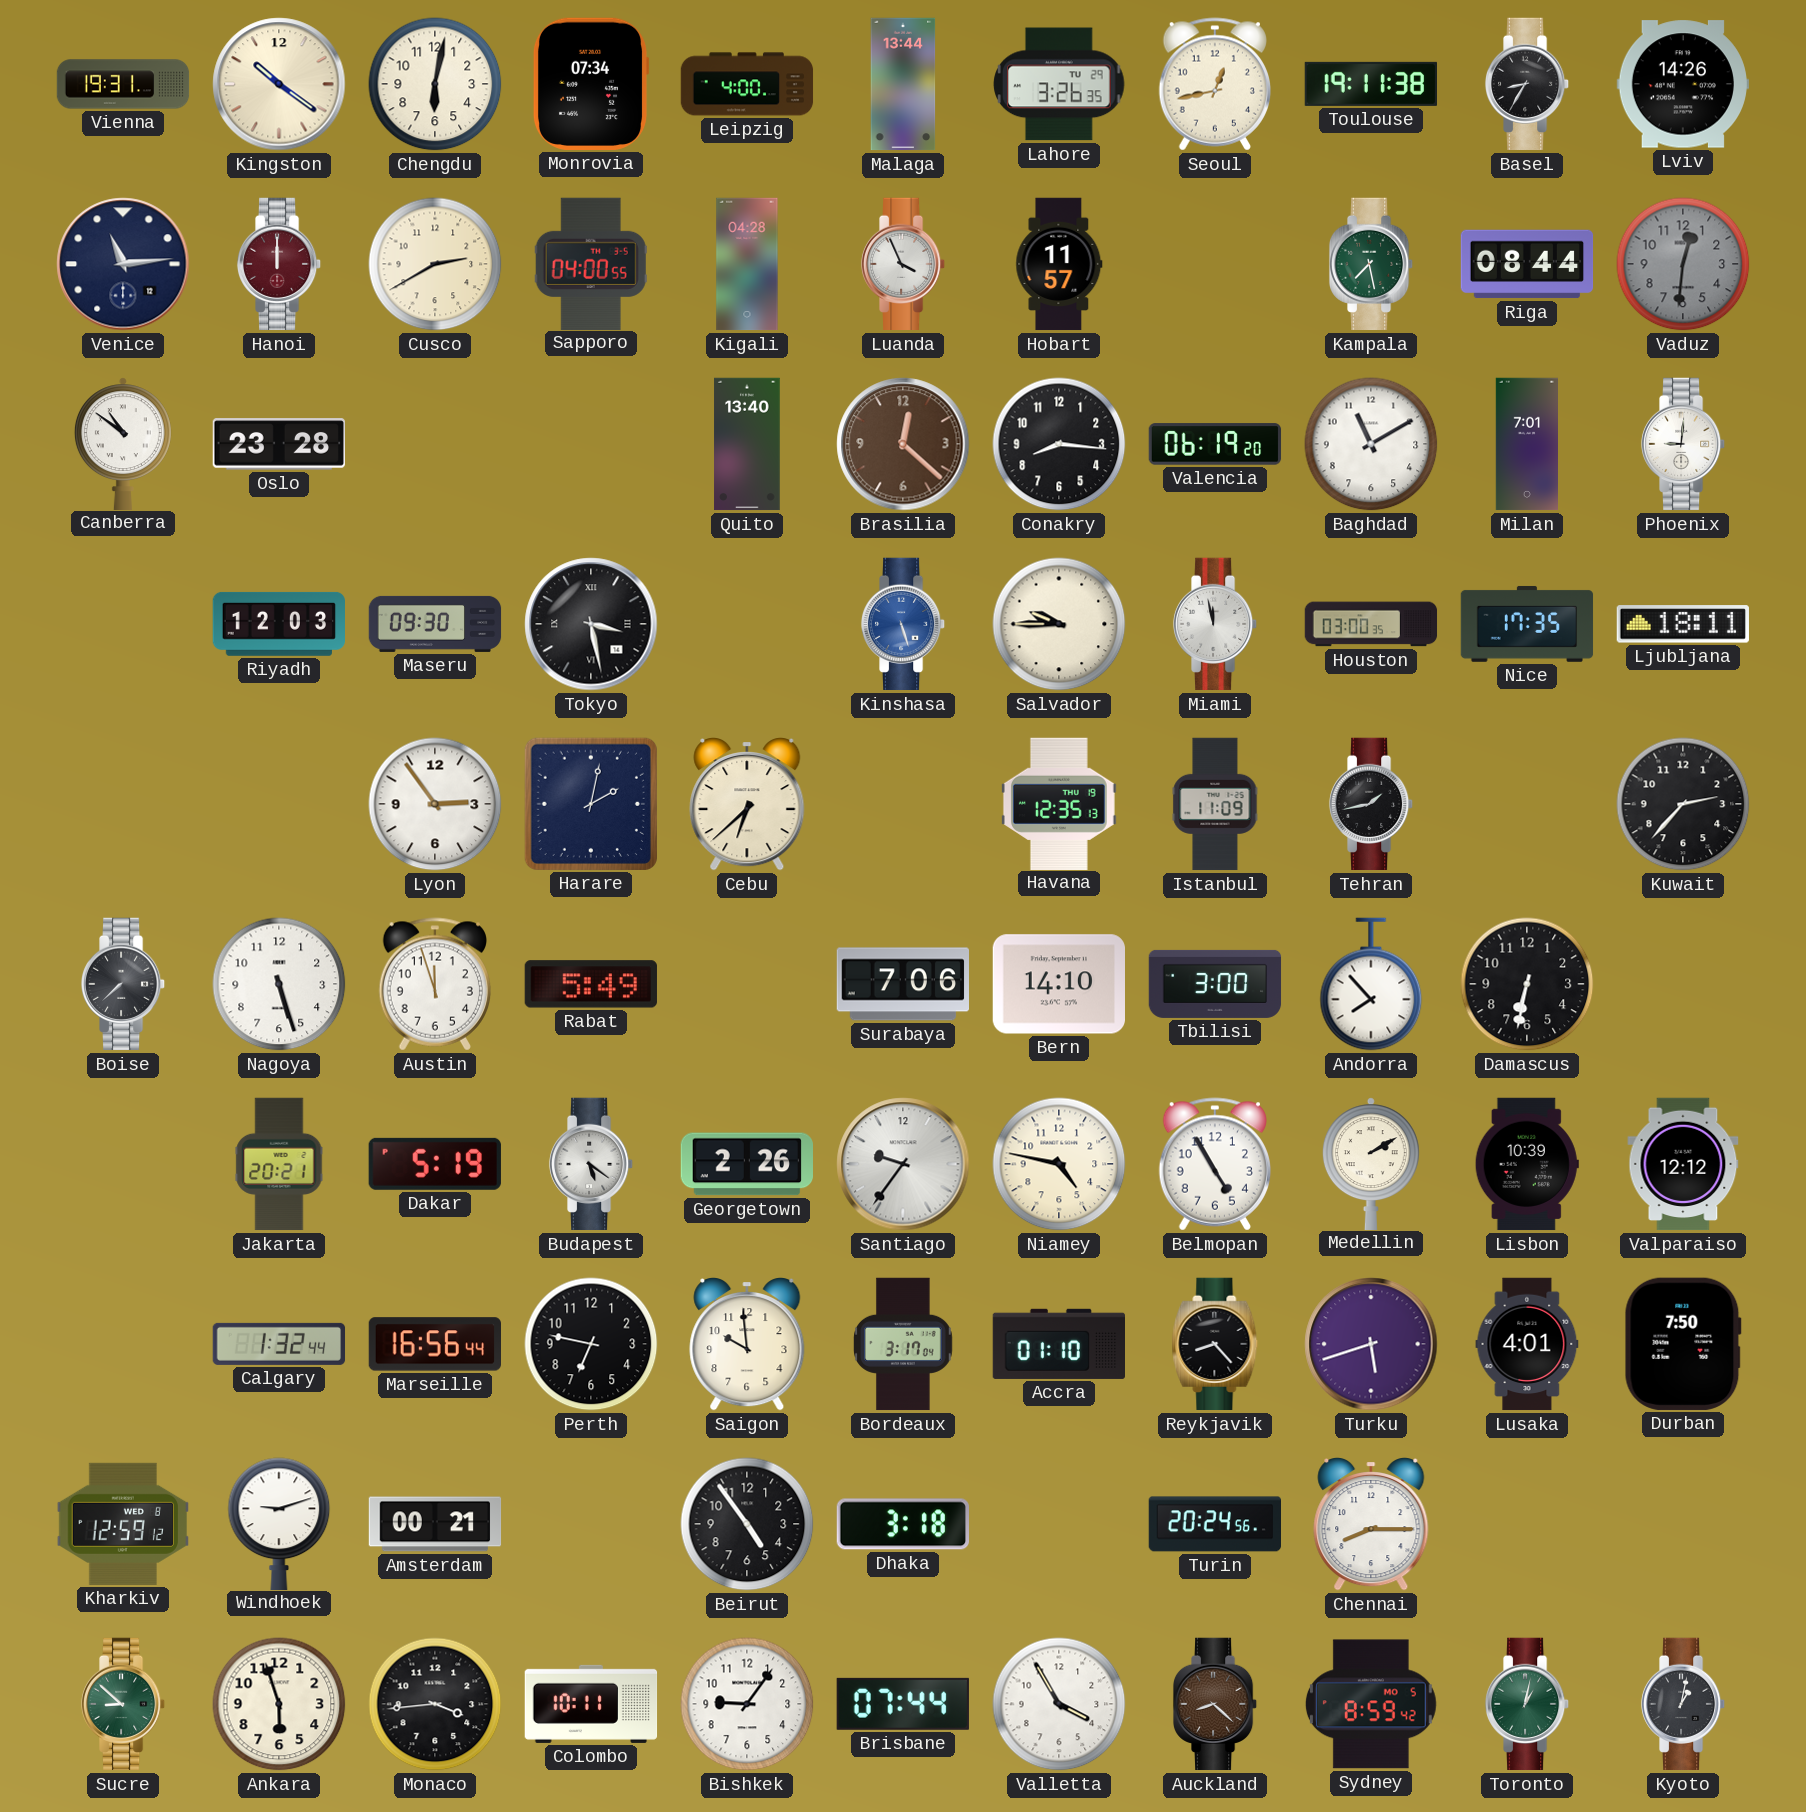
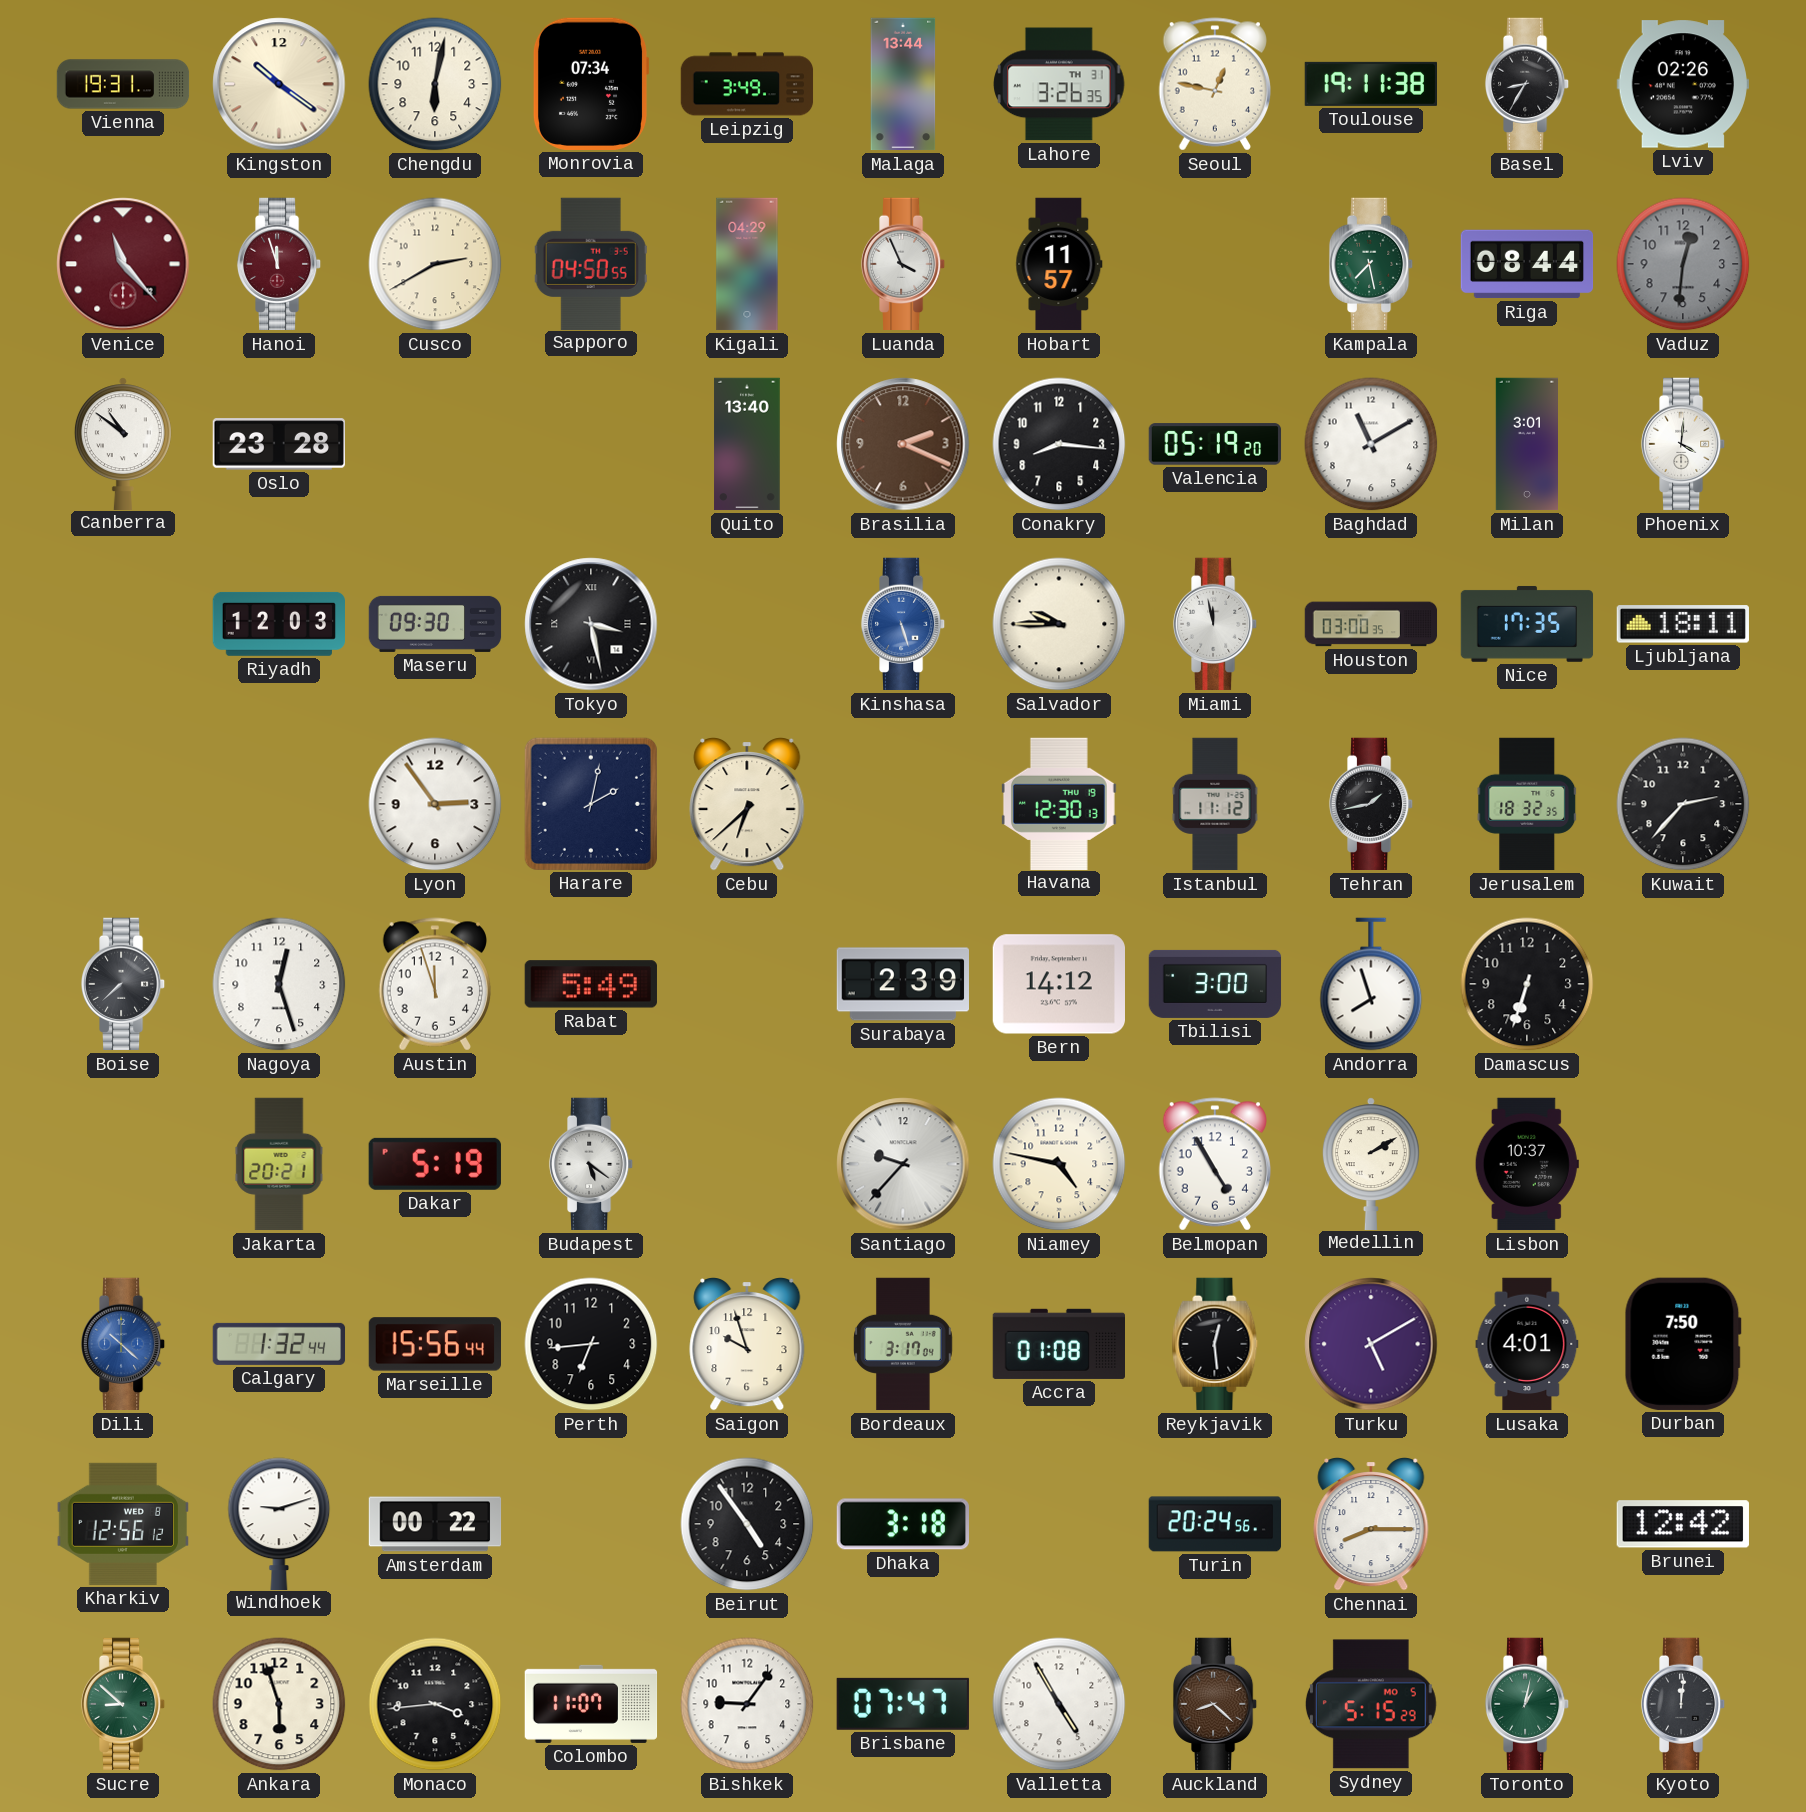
Leipzig: 4:00 -> 3:49
Lahore date: TU 29 -> TH 31
Seoul: 12:43 -> 12:47
Lviv: 14:26 -> 02:26
Venice: 11:14 -> 11:23
Venice dial: navy -> burgundy
Hanoi: 12:00 -> 11:57
Sapporo: 04:00 -> 04:50
Kigali: 04:28 -> 04:29
Brasilia: 12:22 -> 2:19
Valencia: 06:19 -> 05:19
Milan: 7:01 -> 3:01
Phoenix: 9:01 -> 4:01
Havana: 12:35 -> 12:30
Istanbul: 11:09 -> 11:12
Jerusalem: none -> 18:32
Nagoya: 5:27 -> 12:27
Surabaya: 7:06 -> 2:39
Bern: 14:10 -> 14:12
Andorra: 7:53 -> 7:57
Damascus: 6:32 -> 6:33
Georgetown: 2:26 -> none
Santiago: 9:36 -> 9:37
Lisbon: 10:39 -> 10:37
Valparaiso: 12:12 -> none
Dili: none -> 10:22
Marseille: 16:56 -> 15:56
Perth: 6:47 -> 6:44
Saigon: 9:59 -> 9:57
Accra: 01:10 -> 01:08
Reykjavik: 8:23 -> 12:29
Turku: 5:42 -> 5:10
Kharkiv: 12:59 -> 12:56
Amsterdam: 00:21 -> 00:22
Brunei: none -> 12:42
Colombo: 10:11 -> 11:07
Brisbane: 07:44 -> 07:47
Valletta: 3:55 -> 4:55
Sydney: 8:59 -> 5:15
Kyoto: 1:02 -> 12:01
